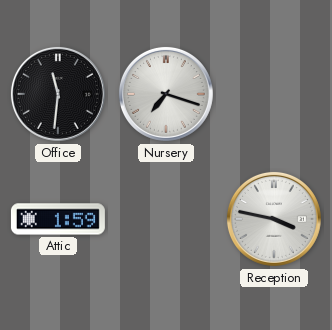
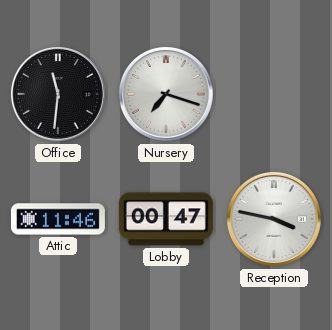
Attic: 1:59 -> 11:46
Lobby: none -> 00:47
